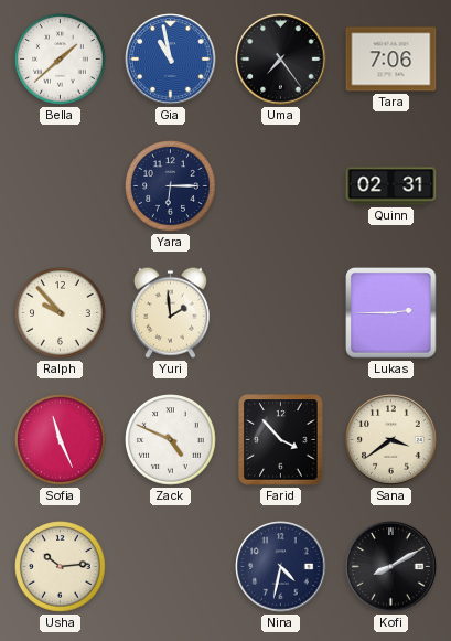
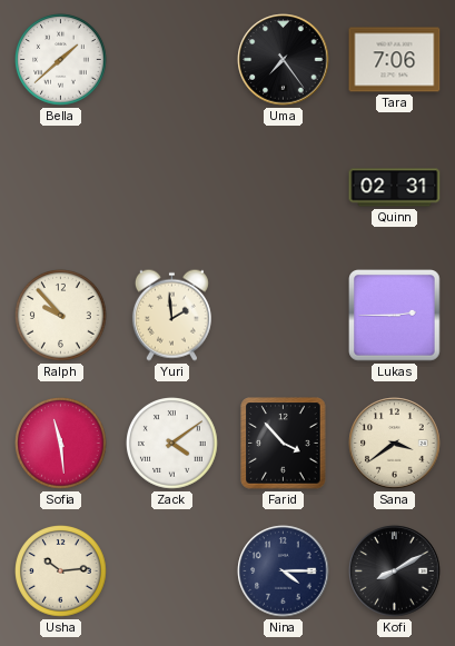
Gia: 10:58 -> none
Yara: 6:15 -> none
Sofia: 11:26 -> 11:29
Zack: 4:49 -> 4:09
Nina: 4:32 -> 4:15
